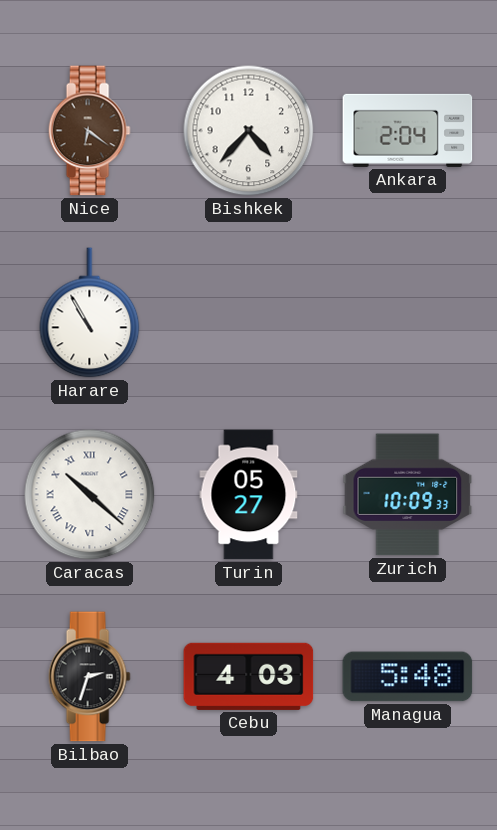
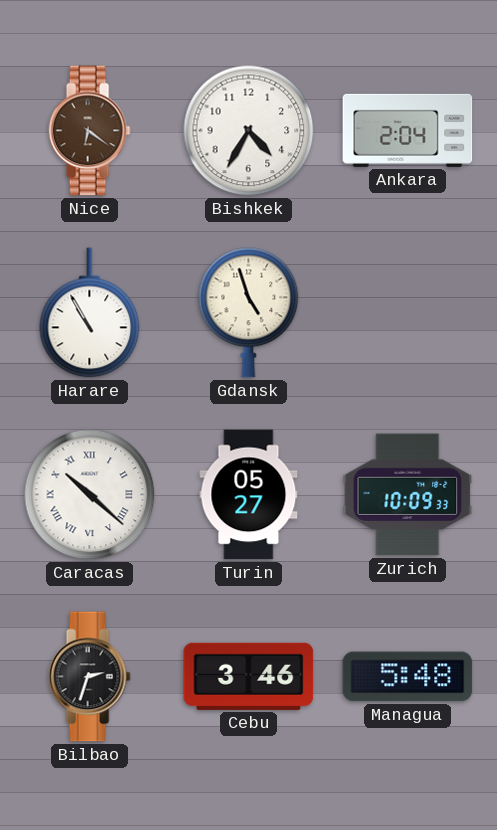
Bishkek: 4:37 -> 4:35
Gdansk: none -> 4:57
Cebu: 4:03 -> 3:46
